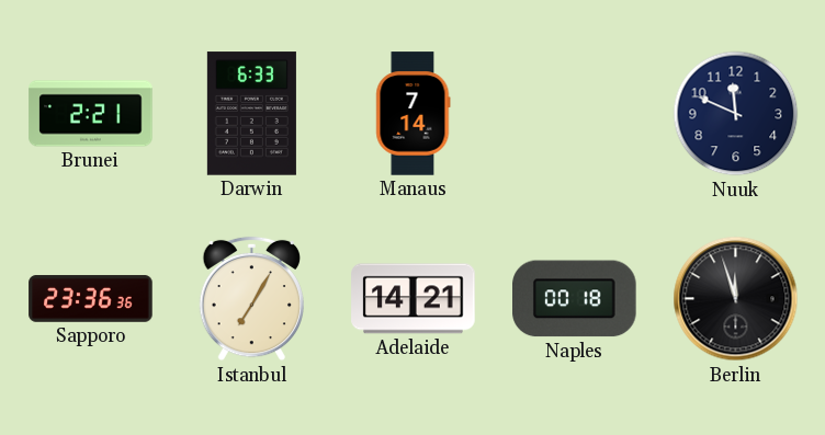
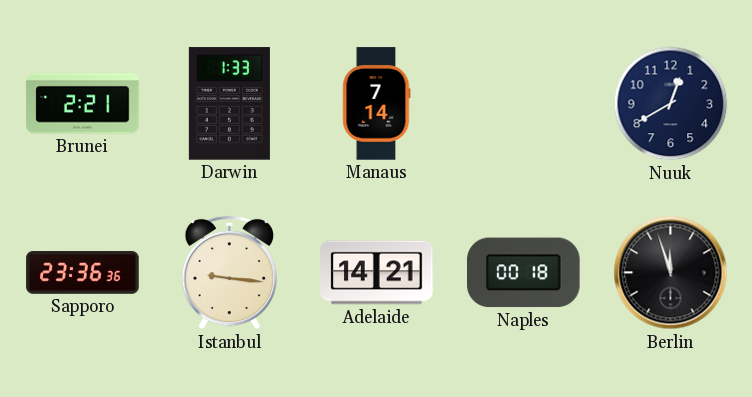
Darwin: 6:33 -> 1:33
Nuuk: 11:49 -> 12:40
Istanbul: 7:05 -> 9:16
